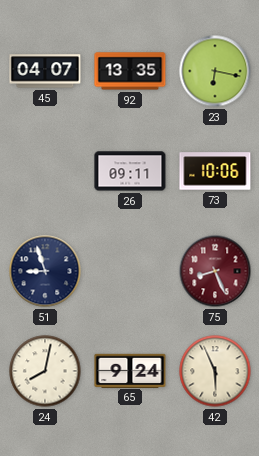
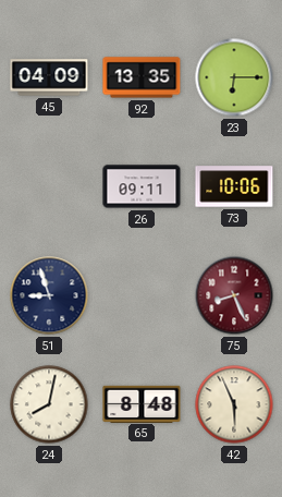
45: 04:07 -> 04:09
23: 6:17 -> 6:15
65: 9:24 -> 8:48
